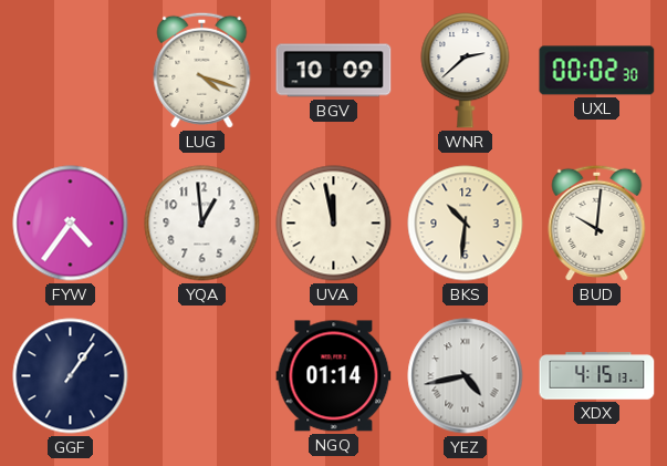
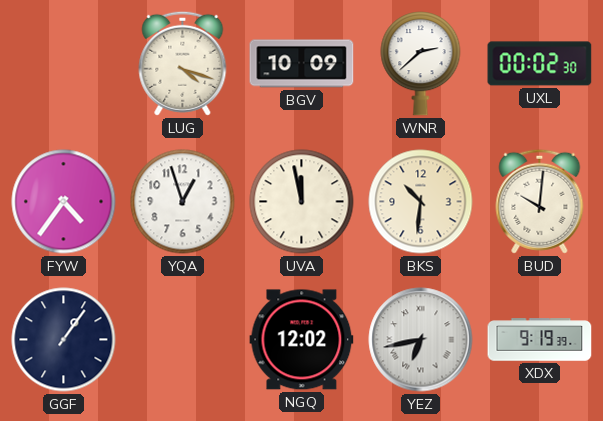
YQA: 12:59 -> 12:57
NGQ: 01:14 -> 12:02
YEZ: 4:43 -> 6:43
XDX: 4:15 -> 9:19
